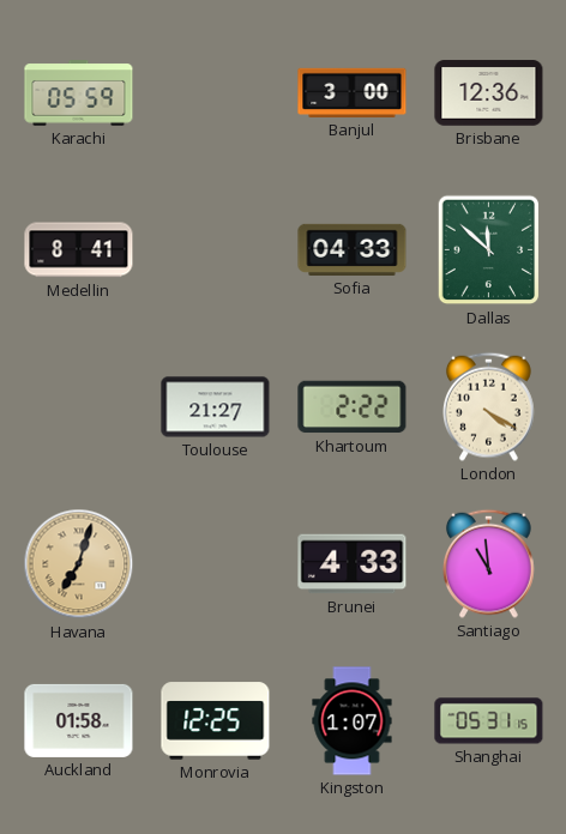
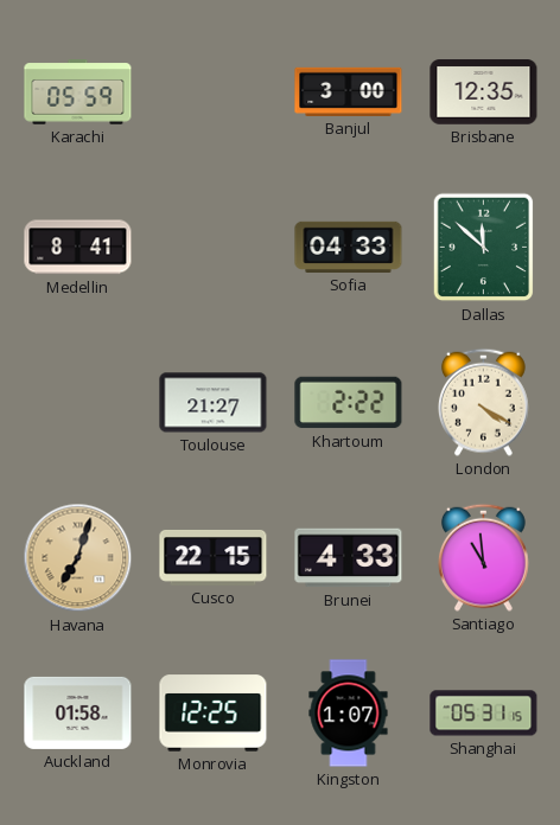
Brisbane: 12:36 -> 12:35
Cusco: none -> 22:15
